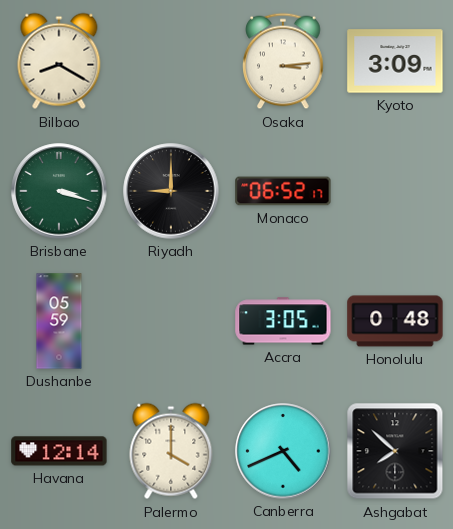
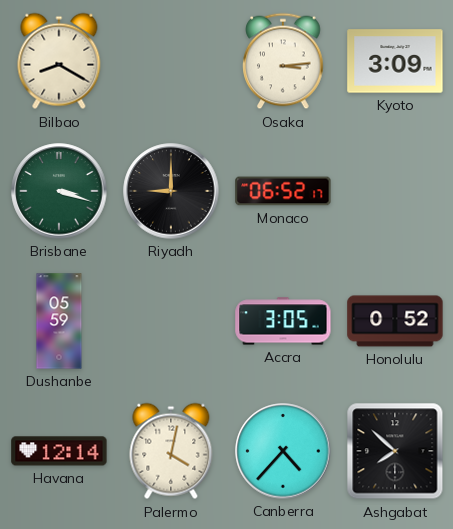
Honolulu: 0:48 -> 0:52
Palermo: 4:00 -> 4:02
Canberra: 4:41 -> 4:37
